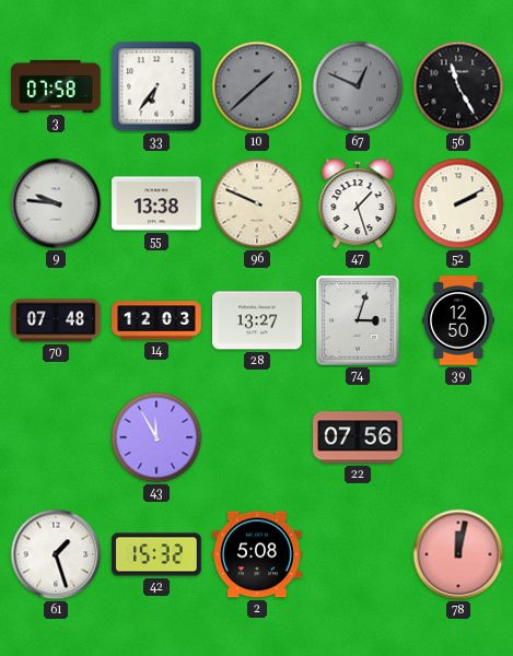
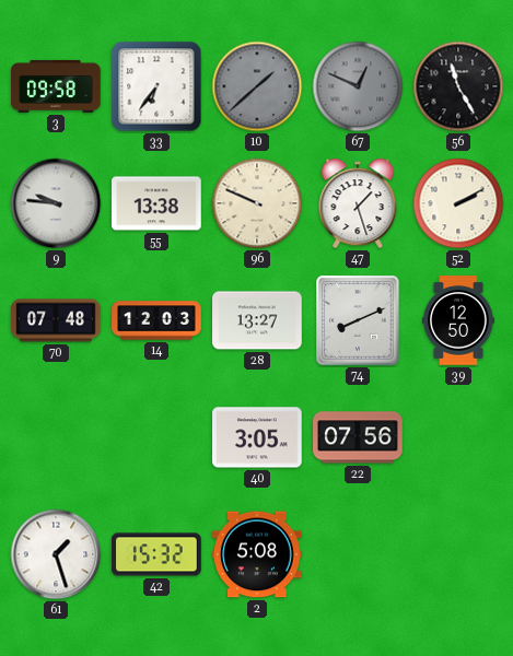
3: 07:58 -> 09:58
74: 3:03 -> 8:11
43: 11:55 -> none
40: none -> 3:05
78: 12:02 -> none
